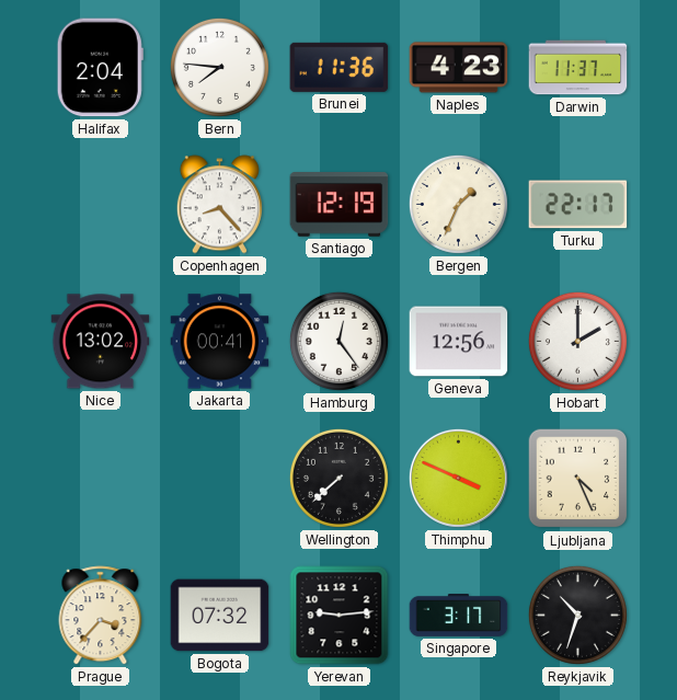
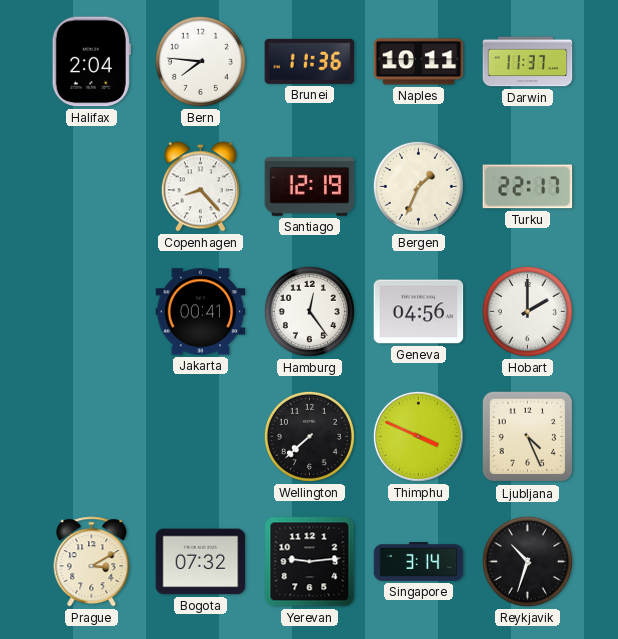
Naples: 4:23 -> 10:11
Nice: 13:02 -> none
Geneva: 12:56 -> 04:56
Prague: 3:37 -> 3:10
Singapore: 3:17 -> 3:14
